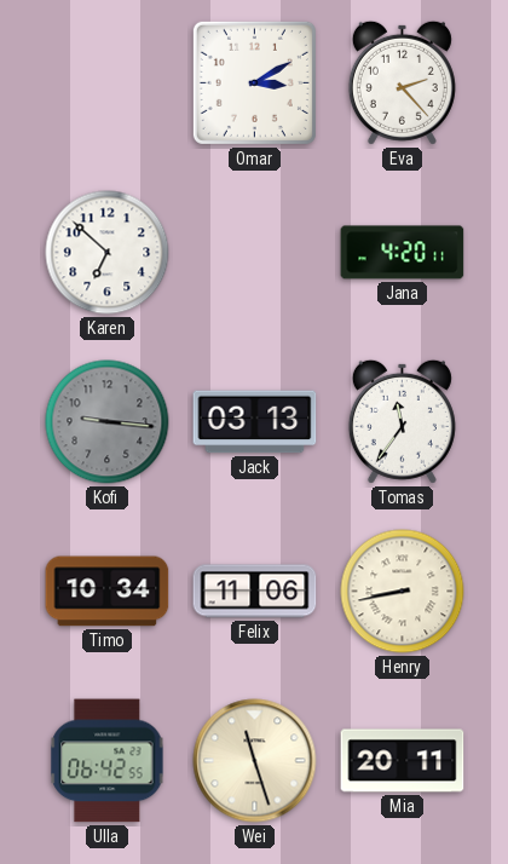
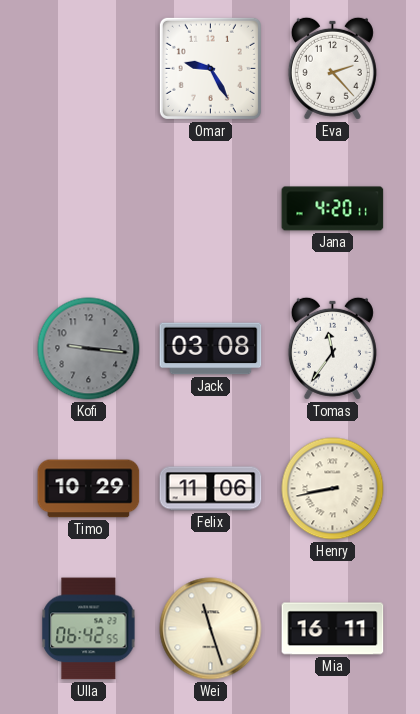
Omar: 3:10 -> 9:25
Karen: 6:52 -> none
Jack: 03:13 -> 03:08
Timo: 10:34 -> 10:29
Mia: 20:11 -> 16:11
